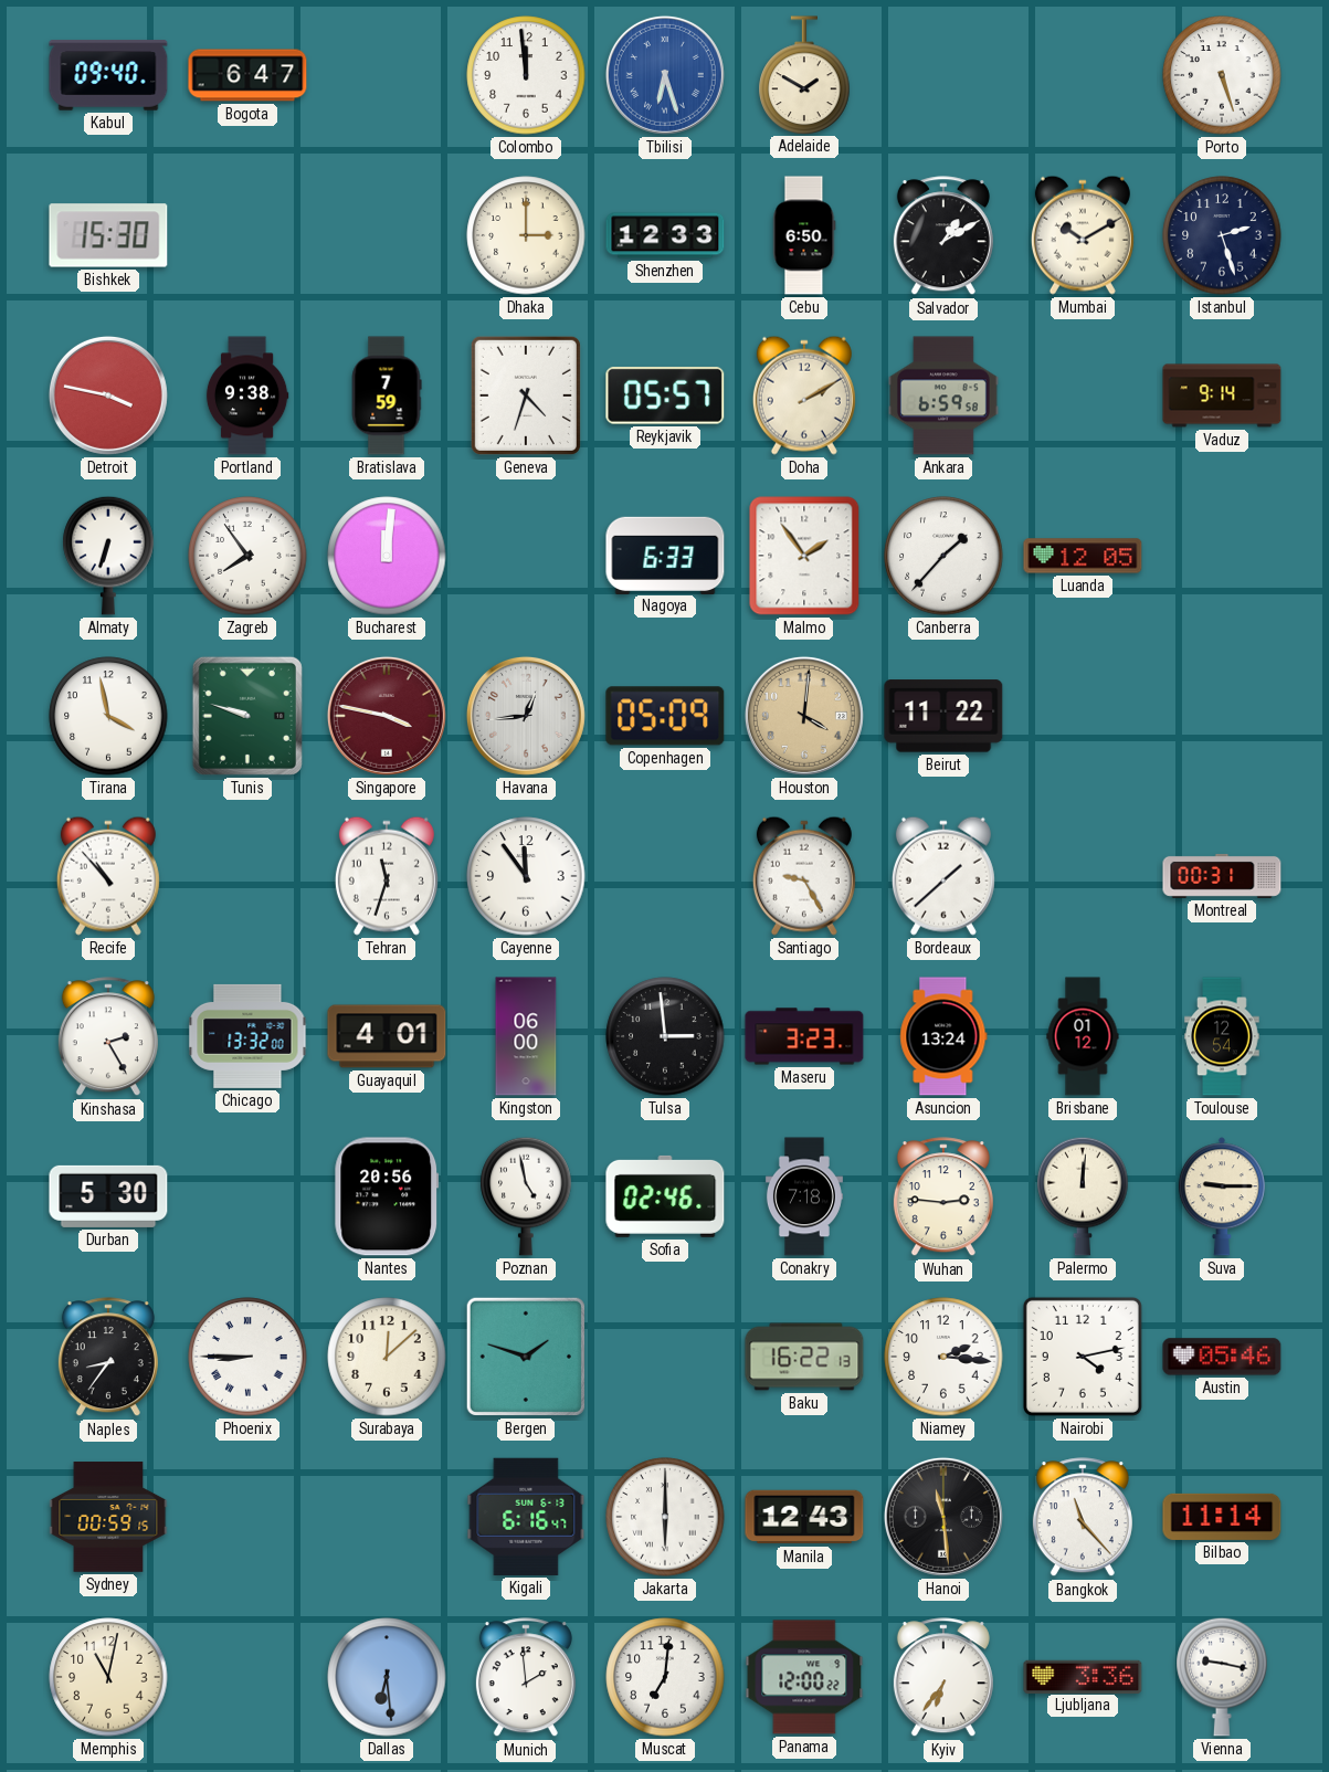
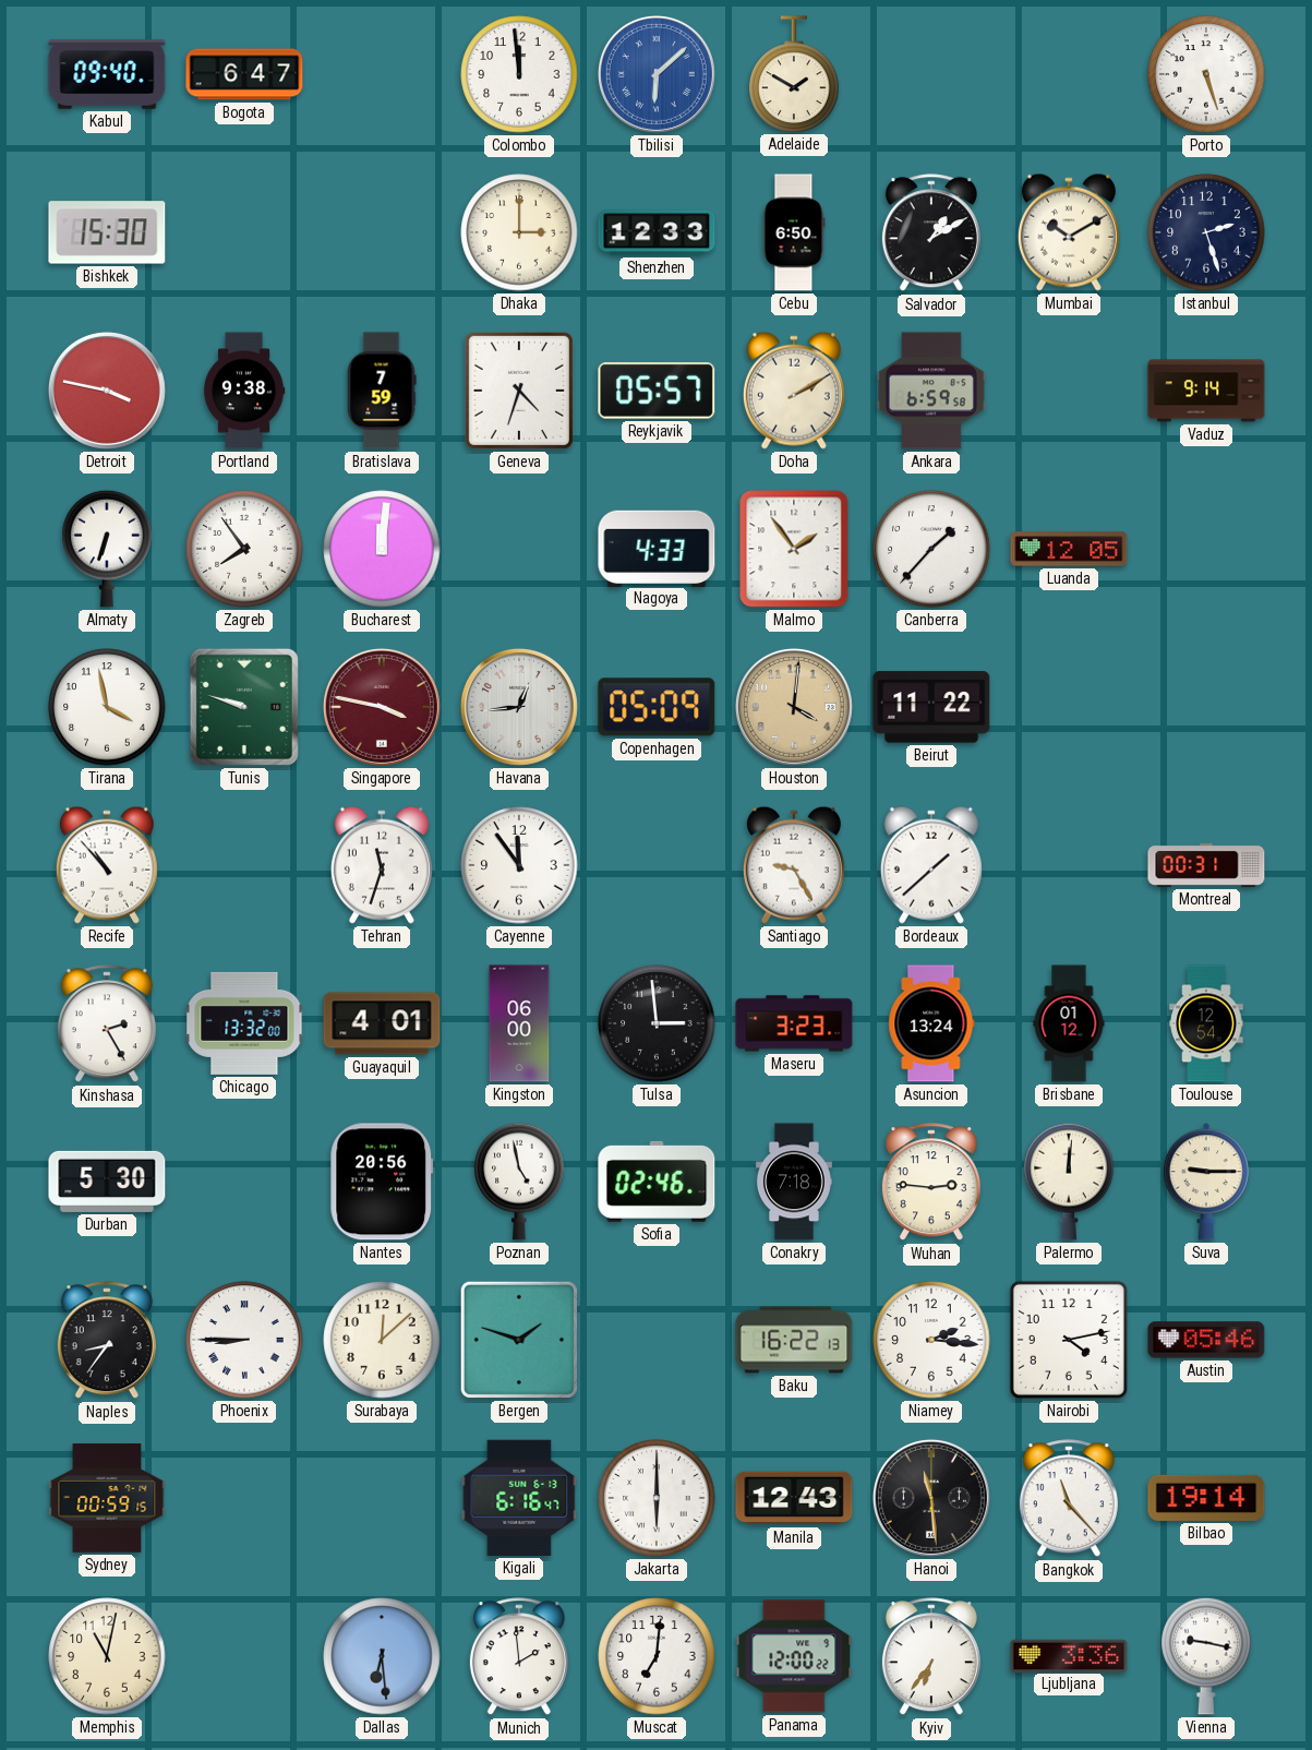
Tbilisi: 6:27 -> 6:08
Nagoya: 6:33 -> 4:33
Bilbao: 11:14 -> 19:14
